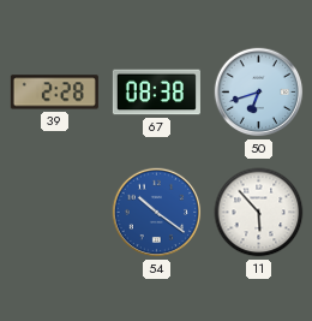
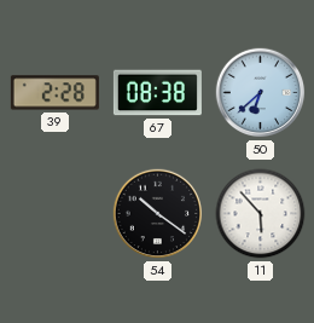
50: 6:42 -> 6:38
54 dial: blue -> black
